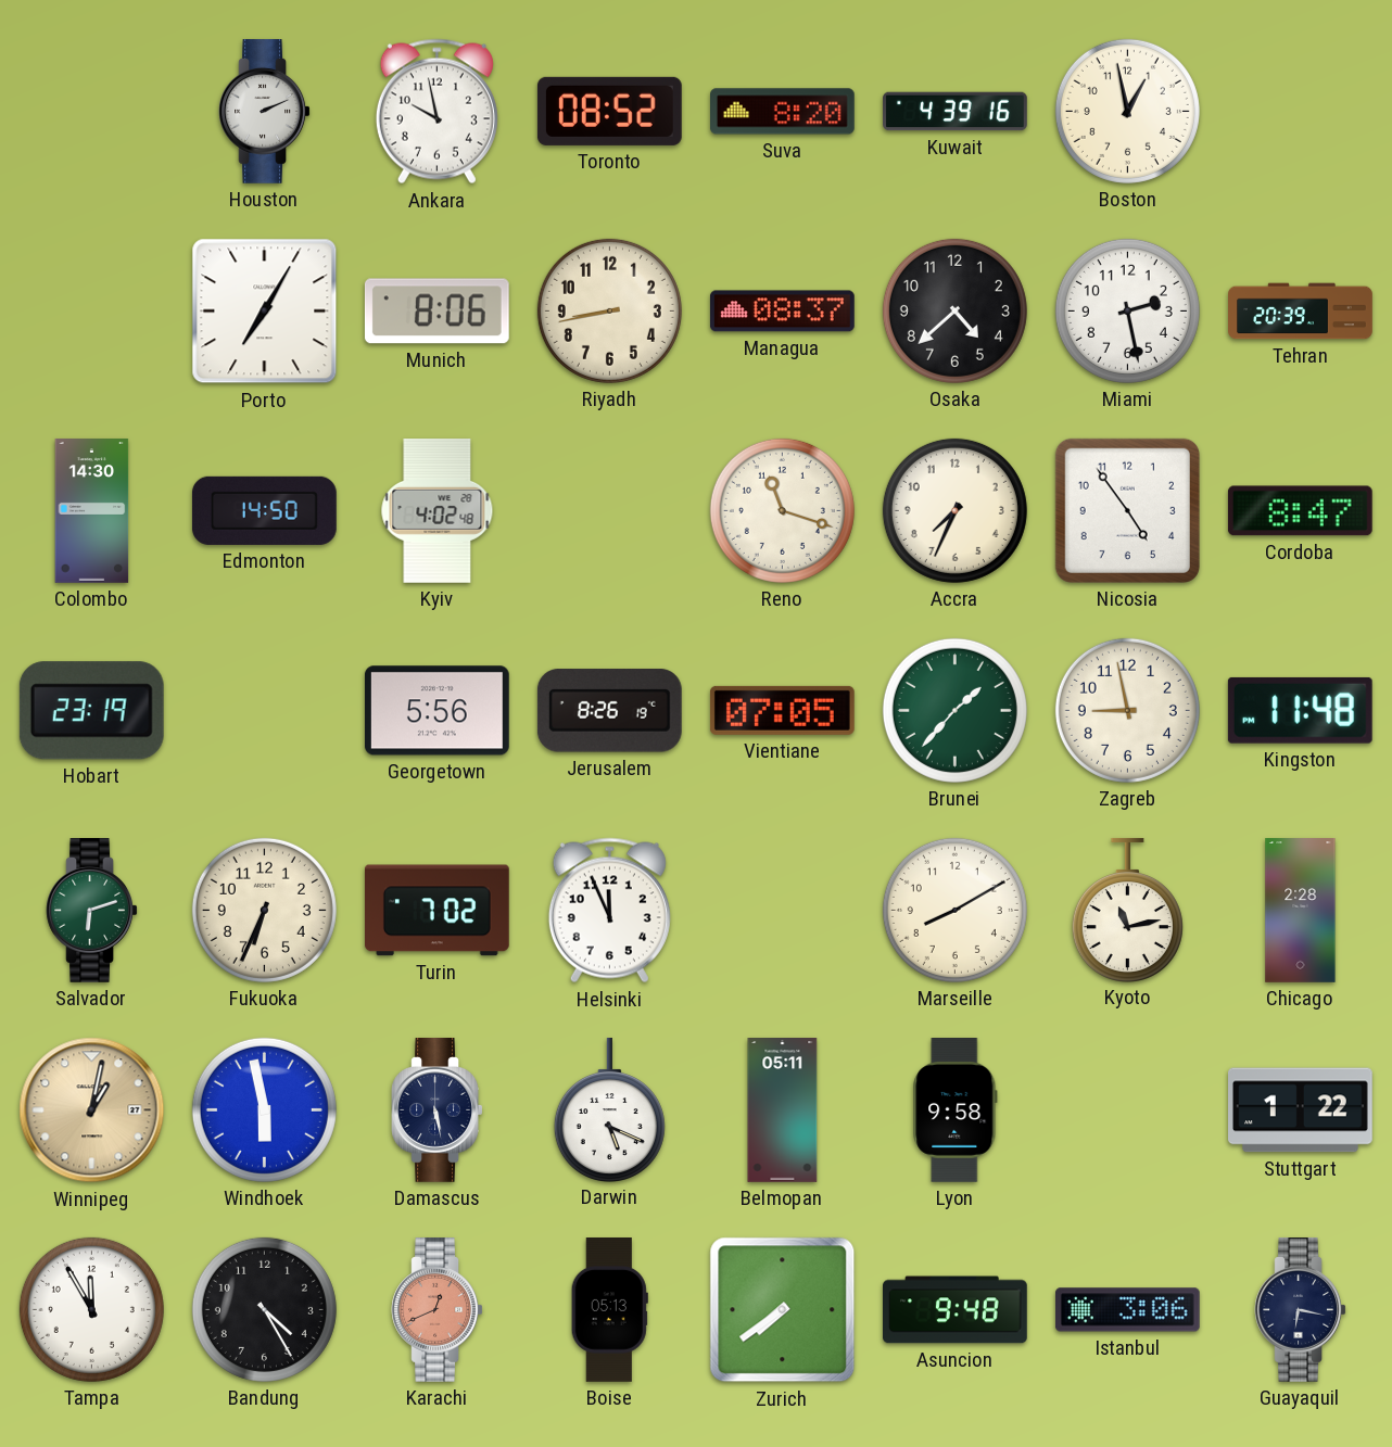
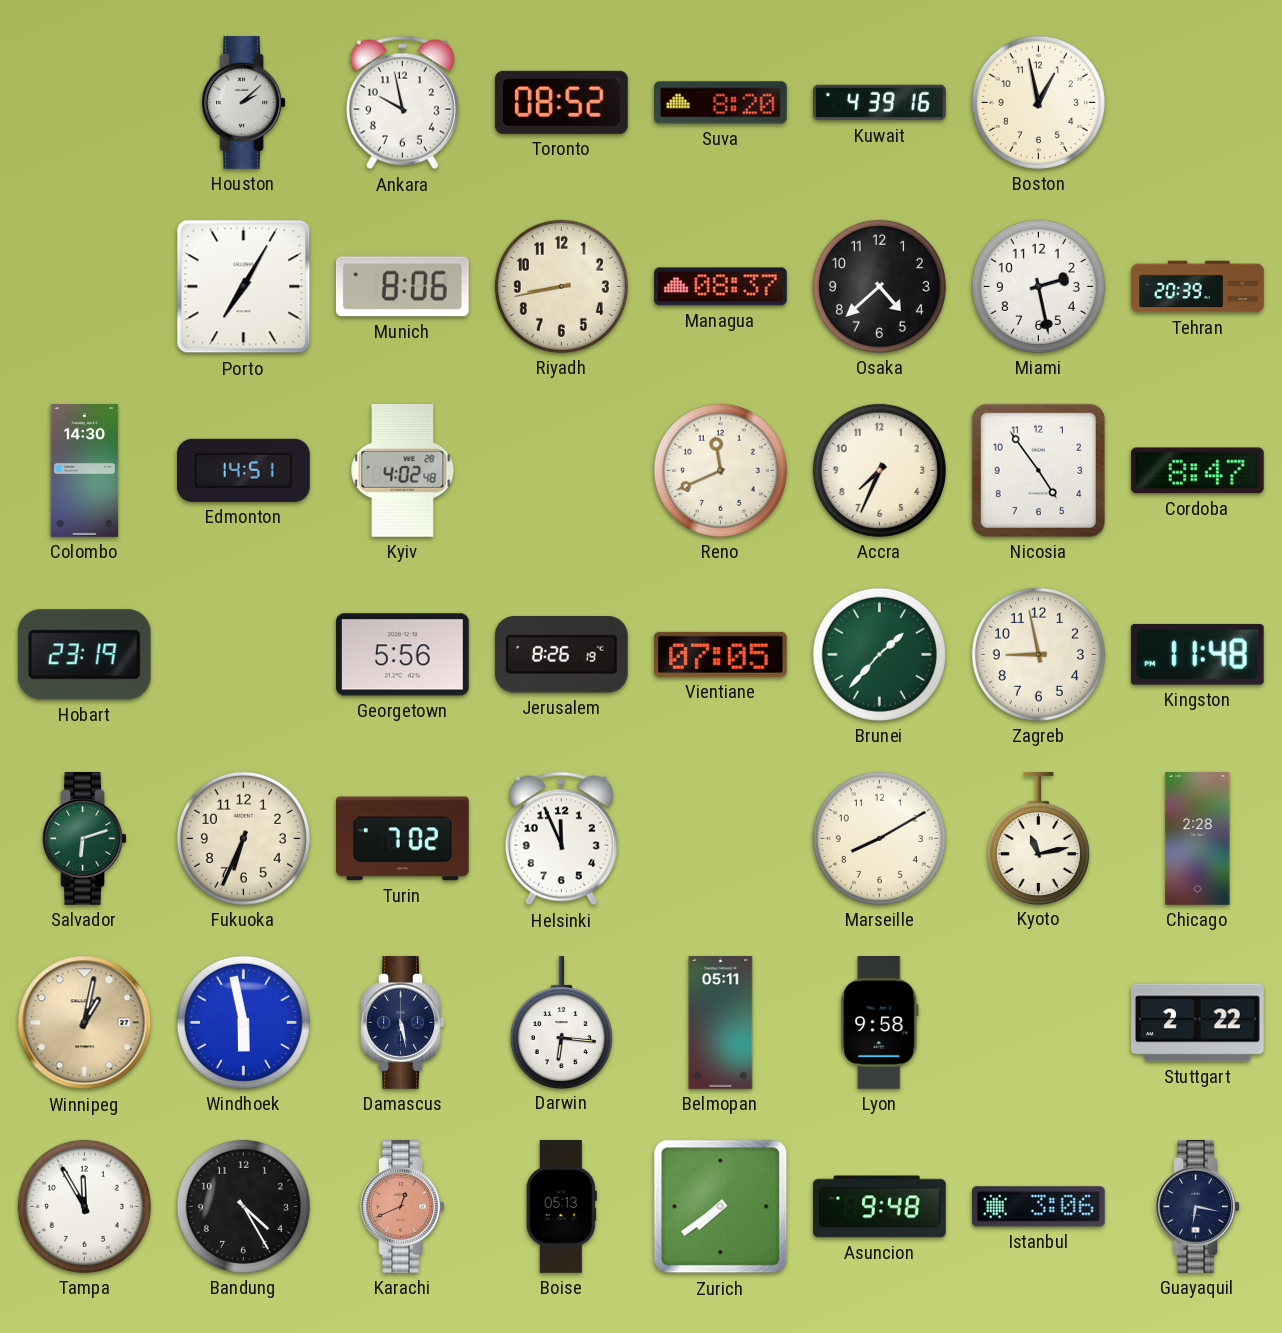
Houston: 2:11 -> 2:08
Edmonton: 14:50 -> 14:51
Reno: 11:18 -> 11:41
Darwin: 5:19 -> 6:16
Stuttgart: 1:22 -> 2:22
